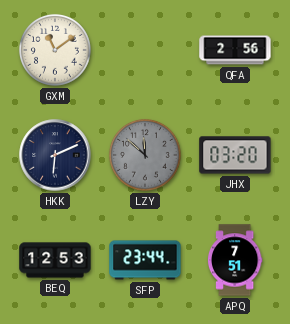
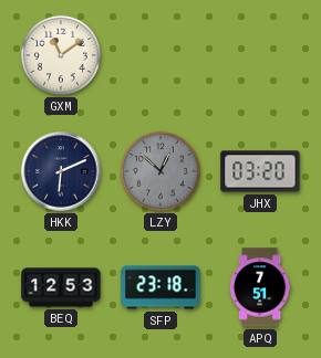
QFA: 2:56 -> none
LZY: 11:52 -> 12:52
SFP: 23:44 -> 23:18
